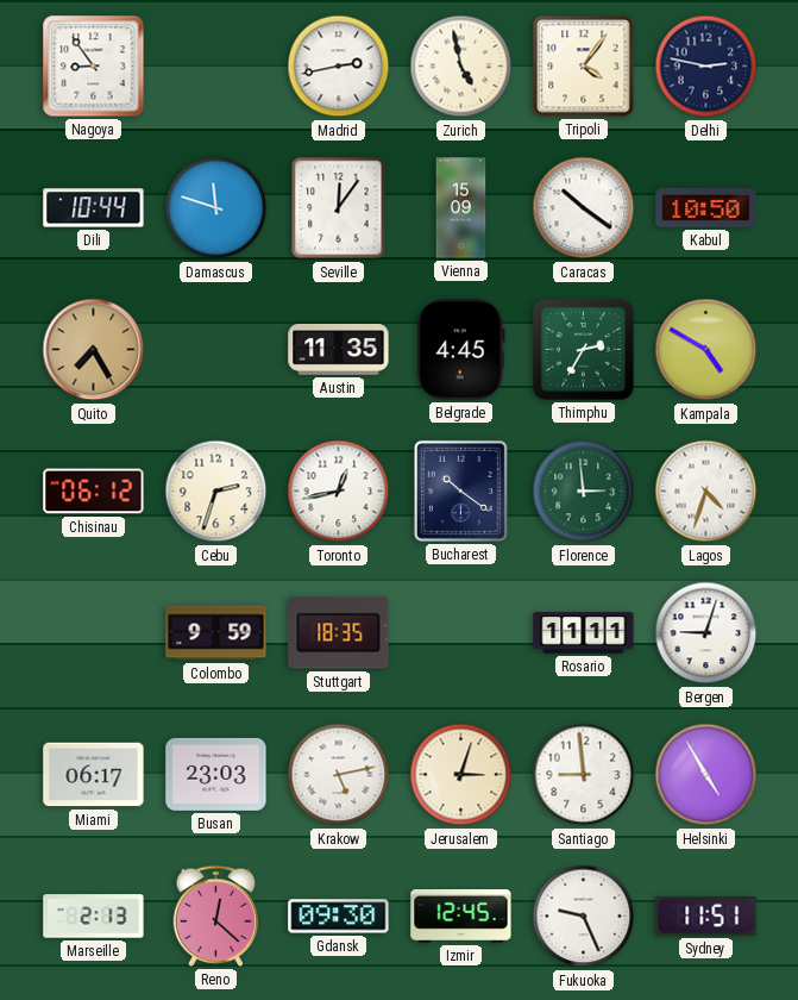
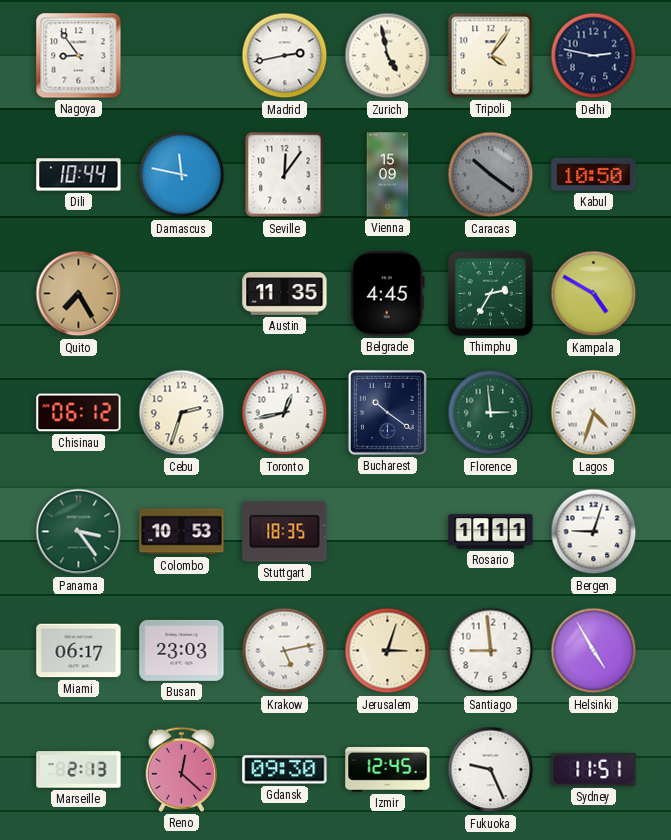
Damascus: 11:48 -> 11:47
Caracas dial: white -> grey
Panama: none -> 3:24
Colombo: 9:59 -> 10:53
